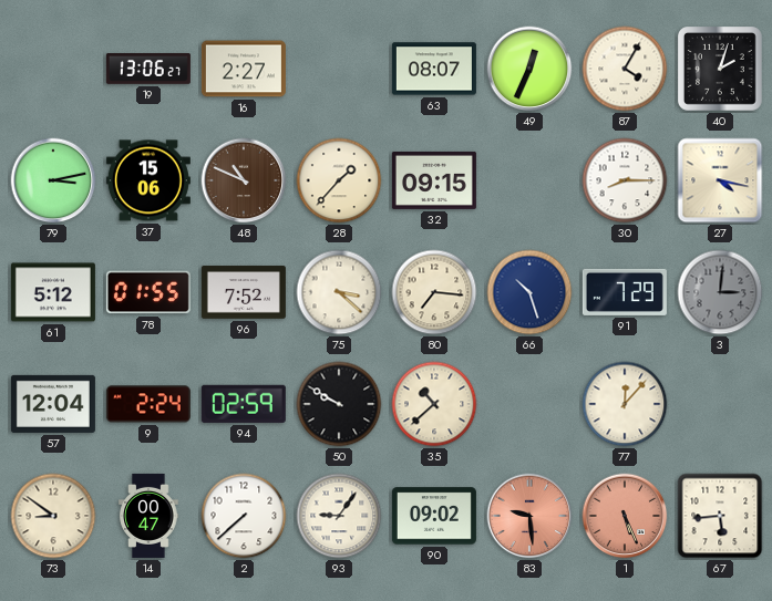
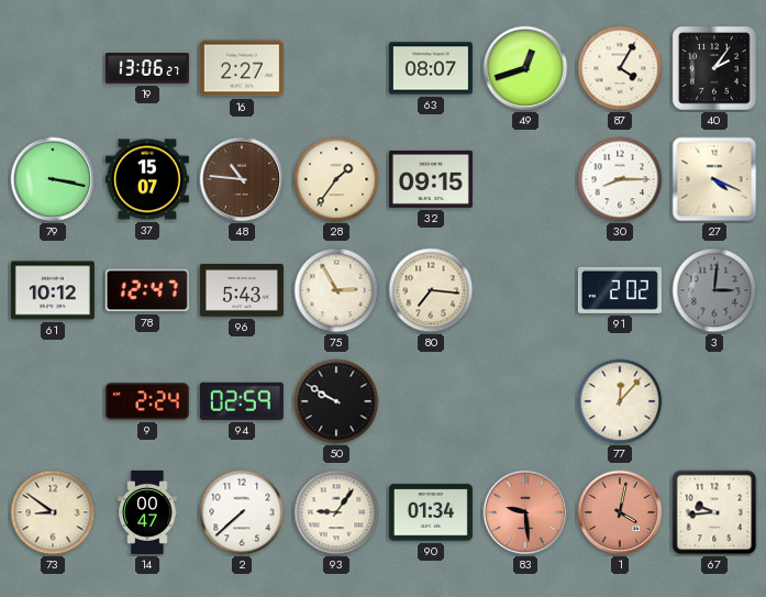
49: 12:34 -> 12:42
40: 2:03 -> 2:06
79: 3:13 -> 3:17
37: 15:06 -> 15:07
48: 10:49 -> 10:46
28: 1:37 -> 1:36
27: 4:17 -> 4:19
61: 5:12 -> 10:12
78: 01:55 -> 12:47
96: 7:52 -> 5:43
75: 3:22 -> 2:55
66: 10:27 -> none
91: 7:29 -> 2:02
57: 12:04 -> none
35: 10:38 -> none
90: 09:02 -> 01:34
1: 5:26 -> 4:02
67: 5:44 -> 9:44
